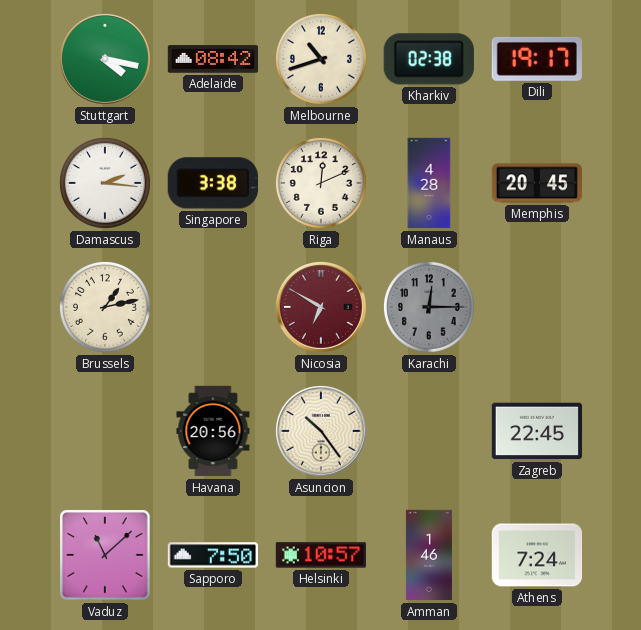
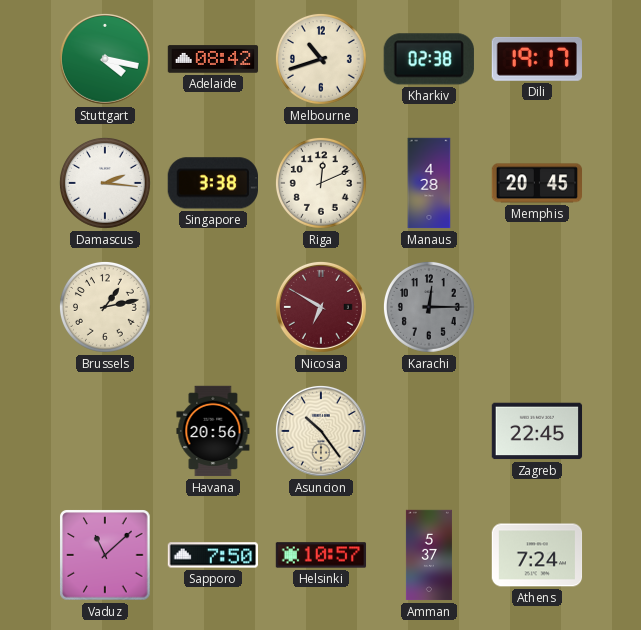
Amman: 1:46 -> 5:37
